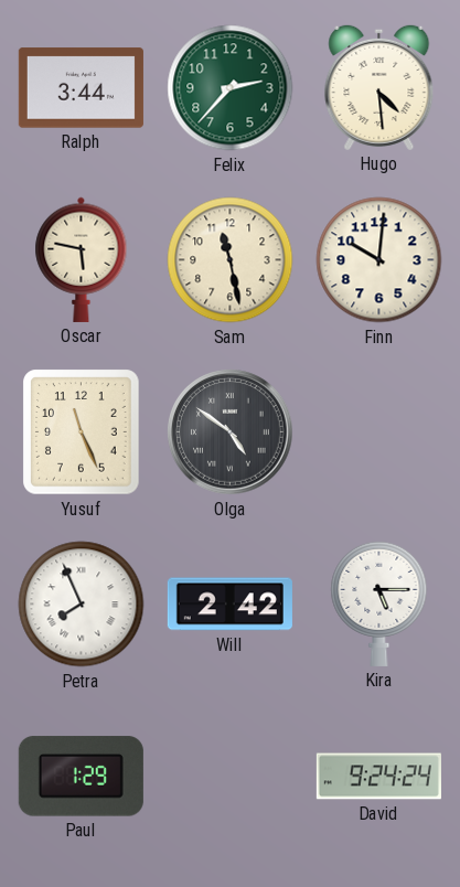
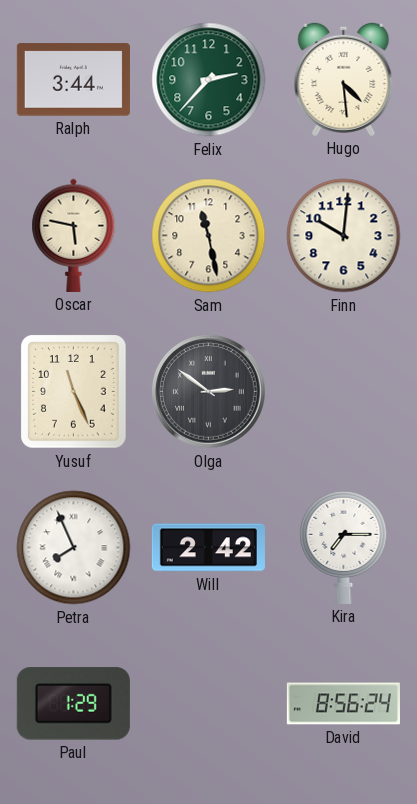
Olga: 4:51 -> 2:51
Kira: 5:15 -> 7:15
David: 9:24 -> 8:56
